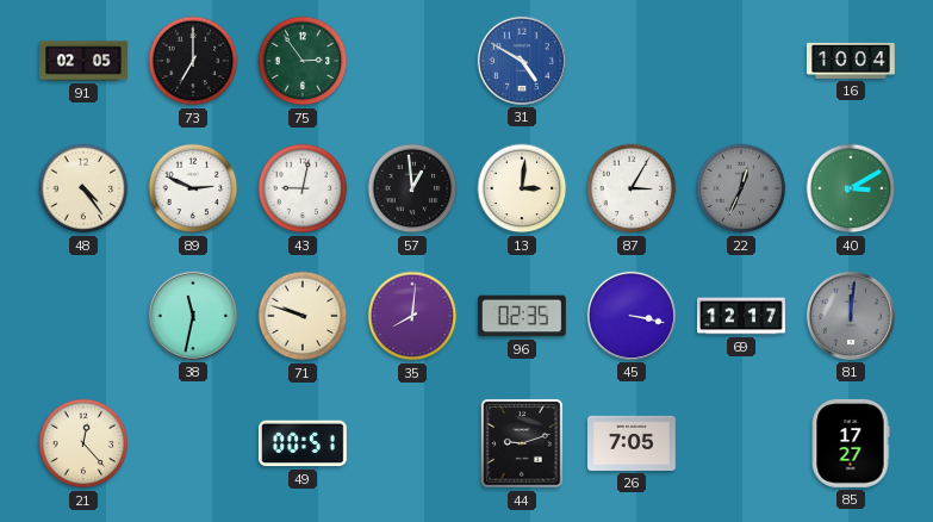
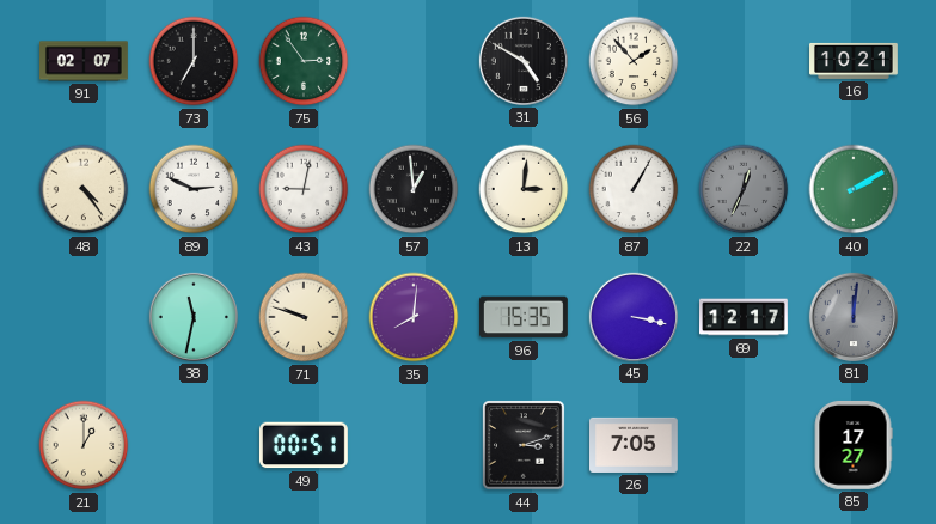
91: 02:05 -> 02:07
31 dial: blue -> black
56: none -> 1:53
16: 10:04 -> 10:21
87: 3:05 -> 1:05
40: 3:10 -> 2:10
96: 02:35 -> 15:35
21: 12:23 -> 1:00
44: 9:12 -> 3:12
